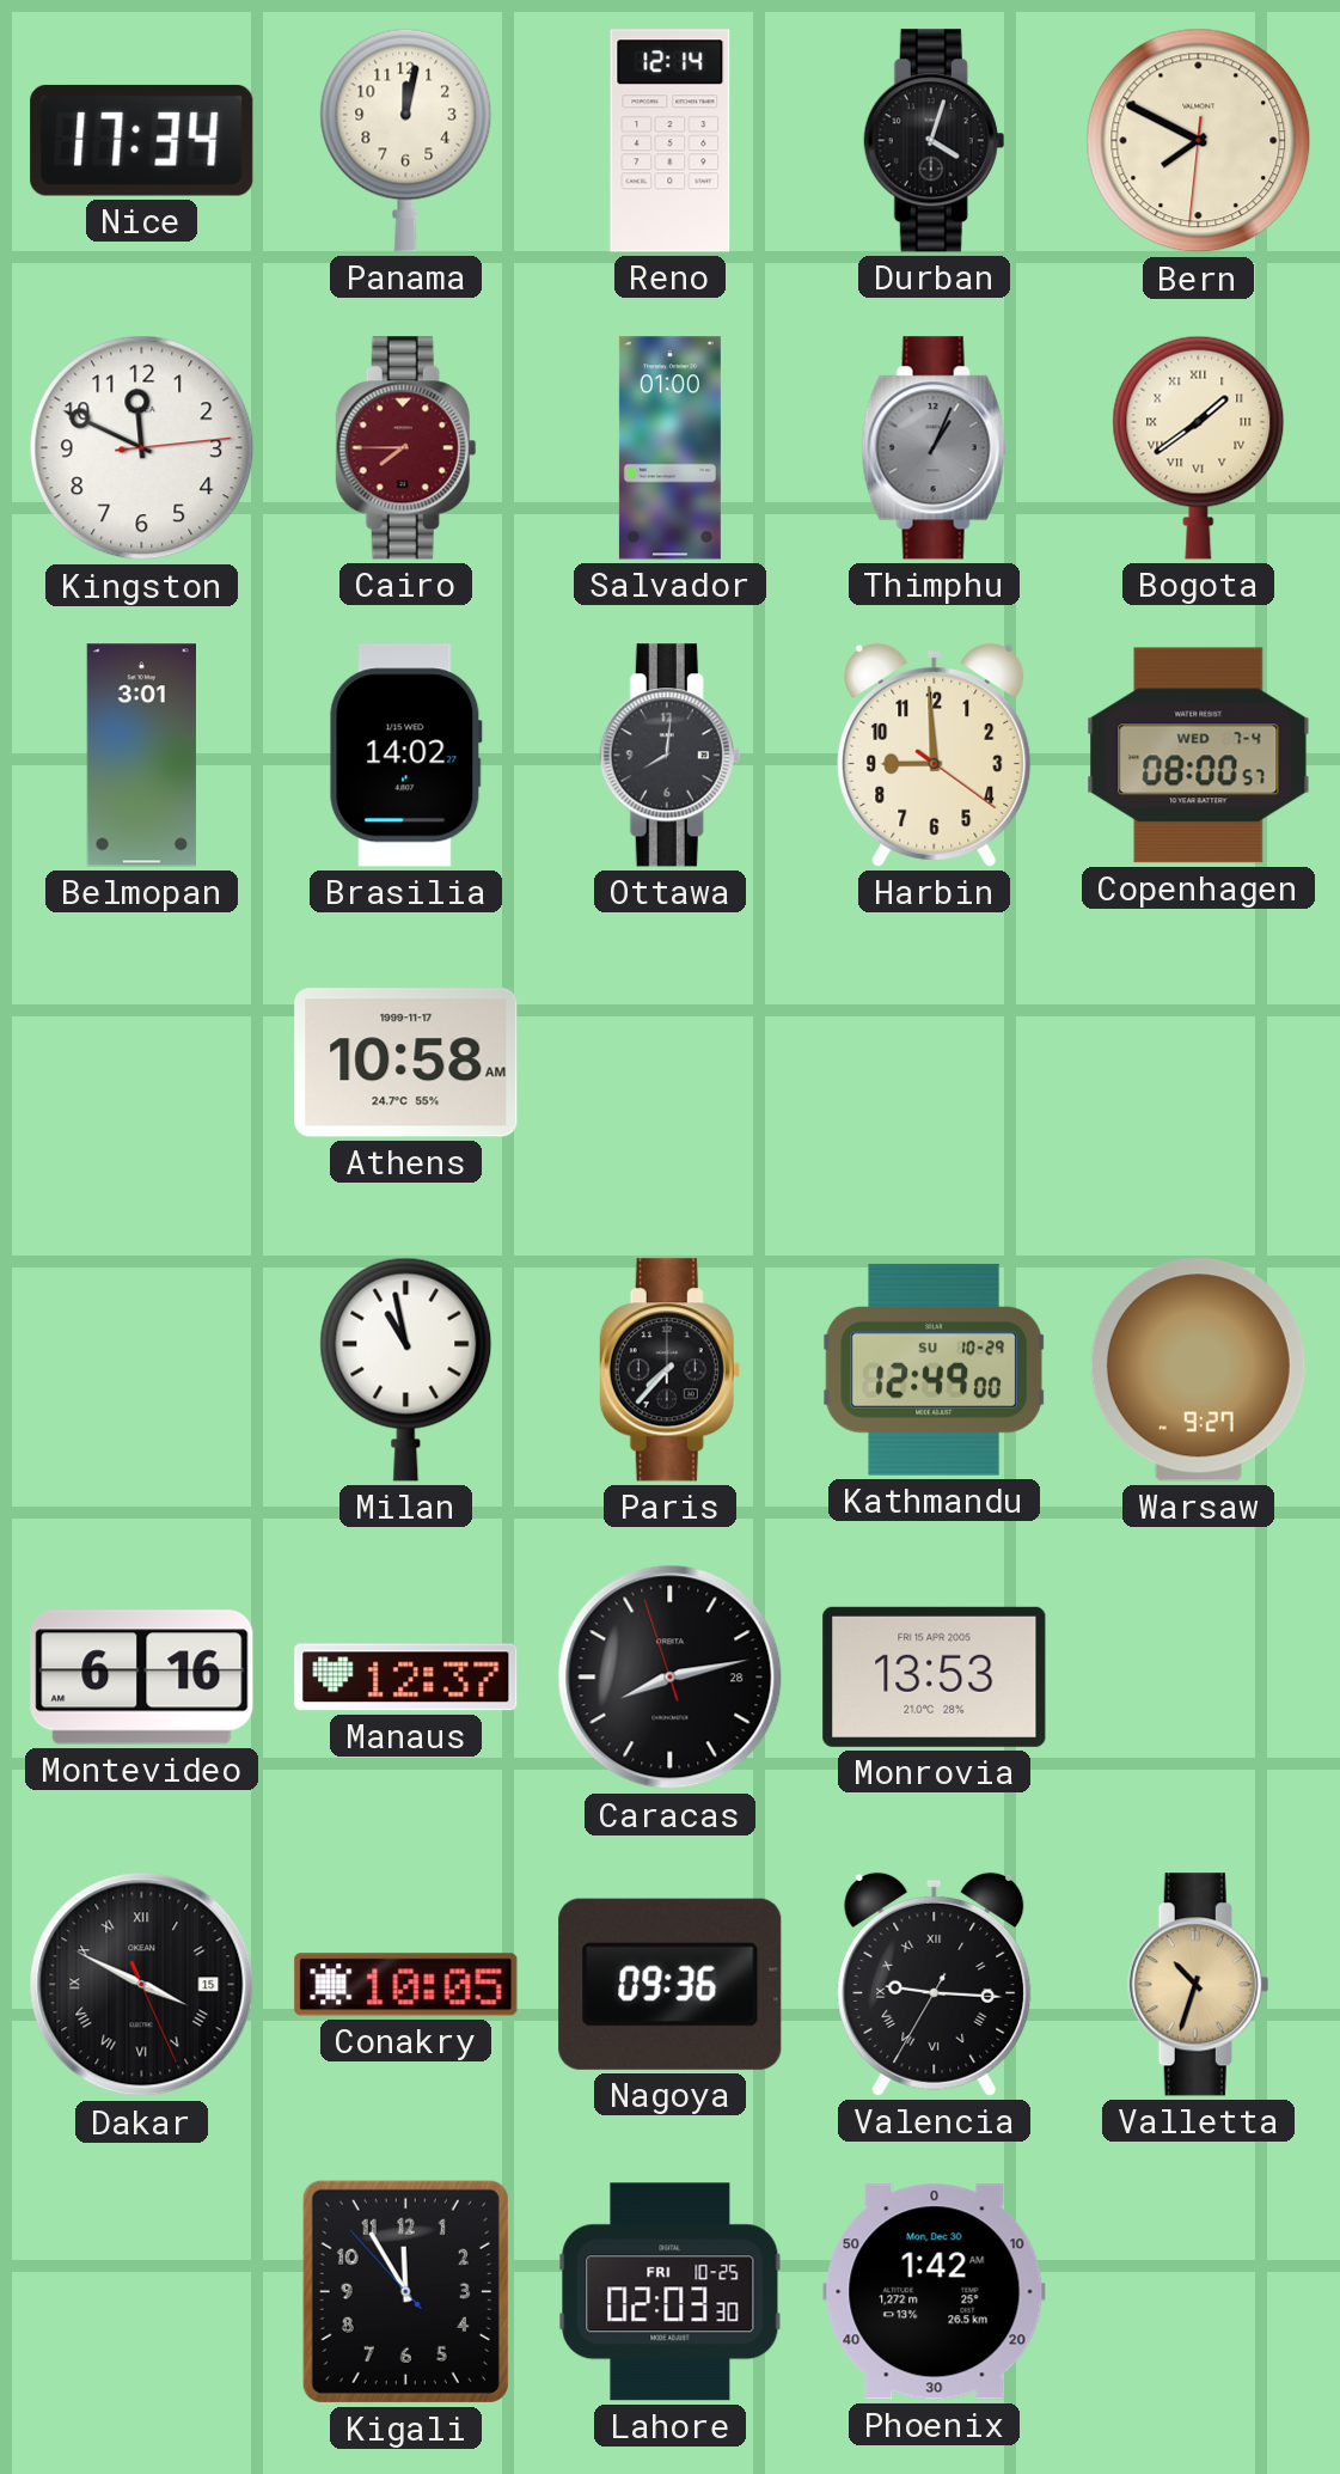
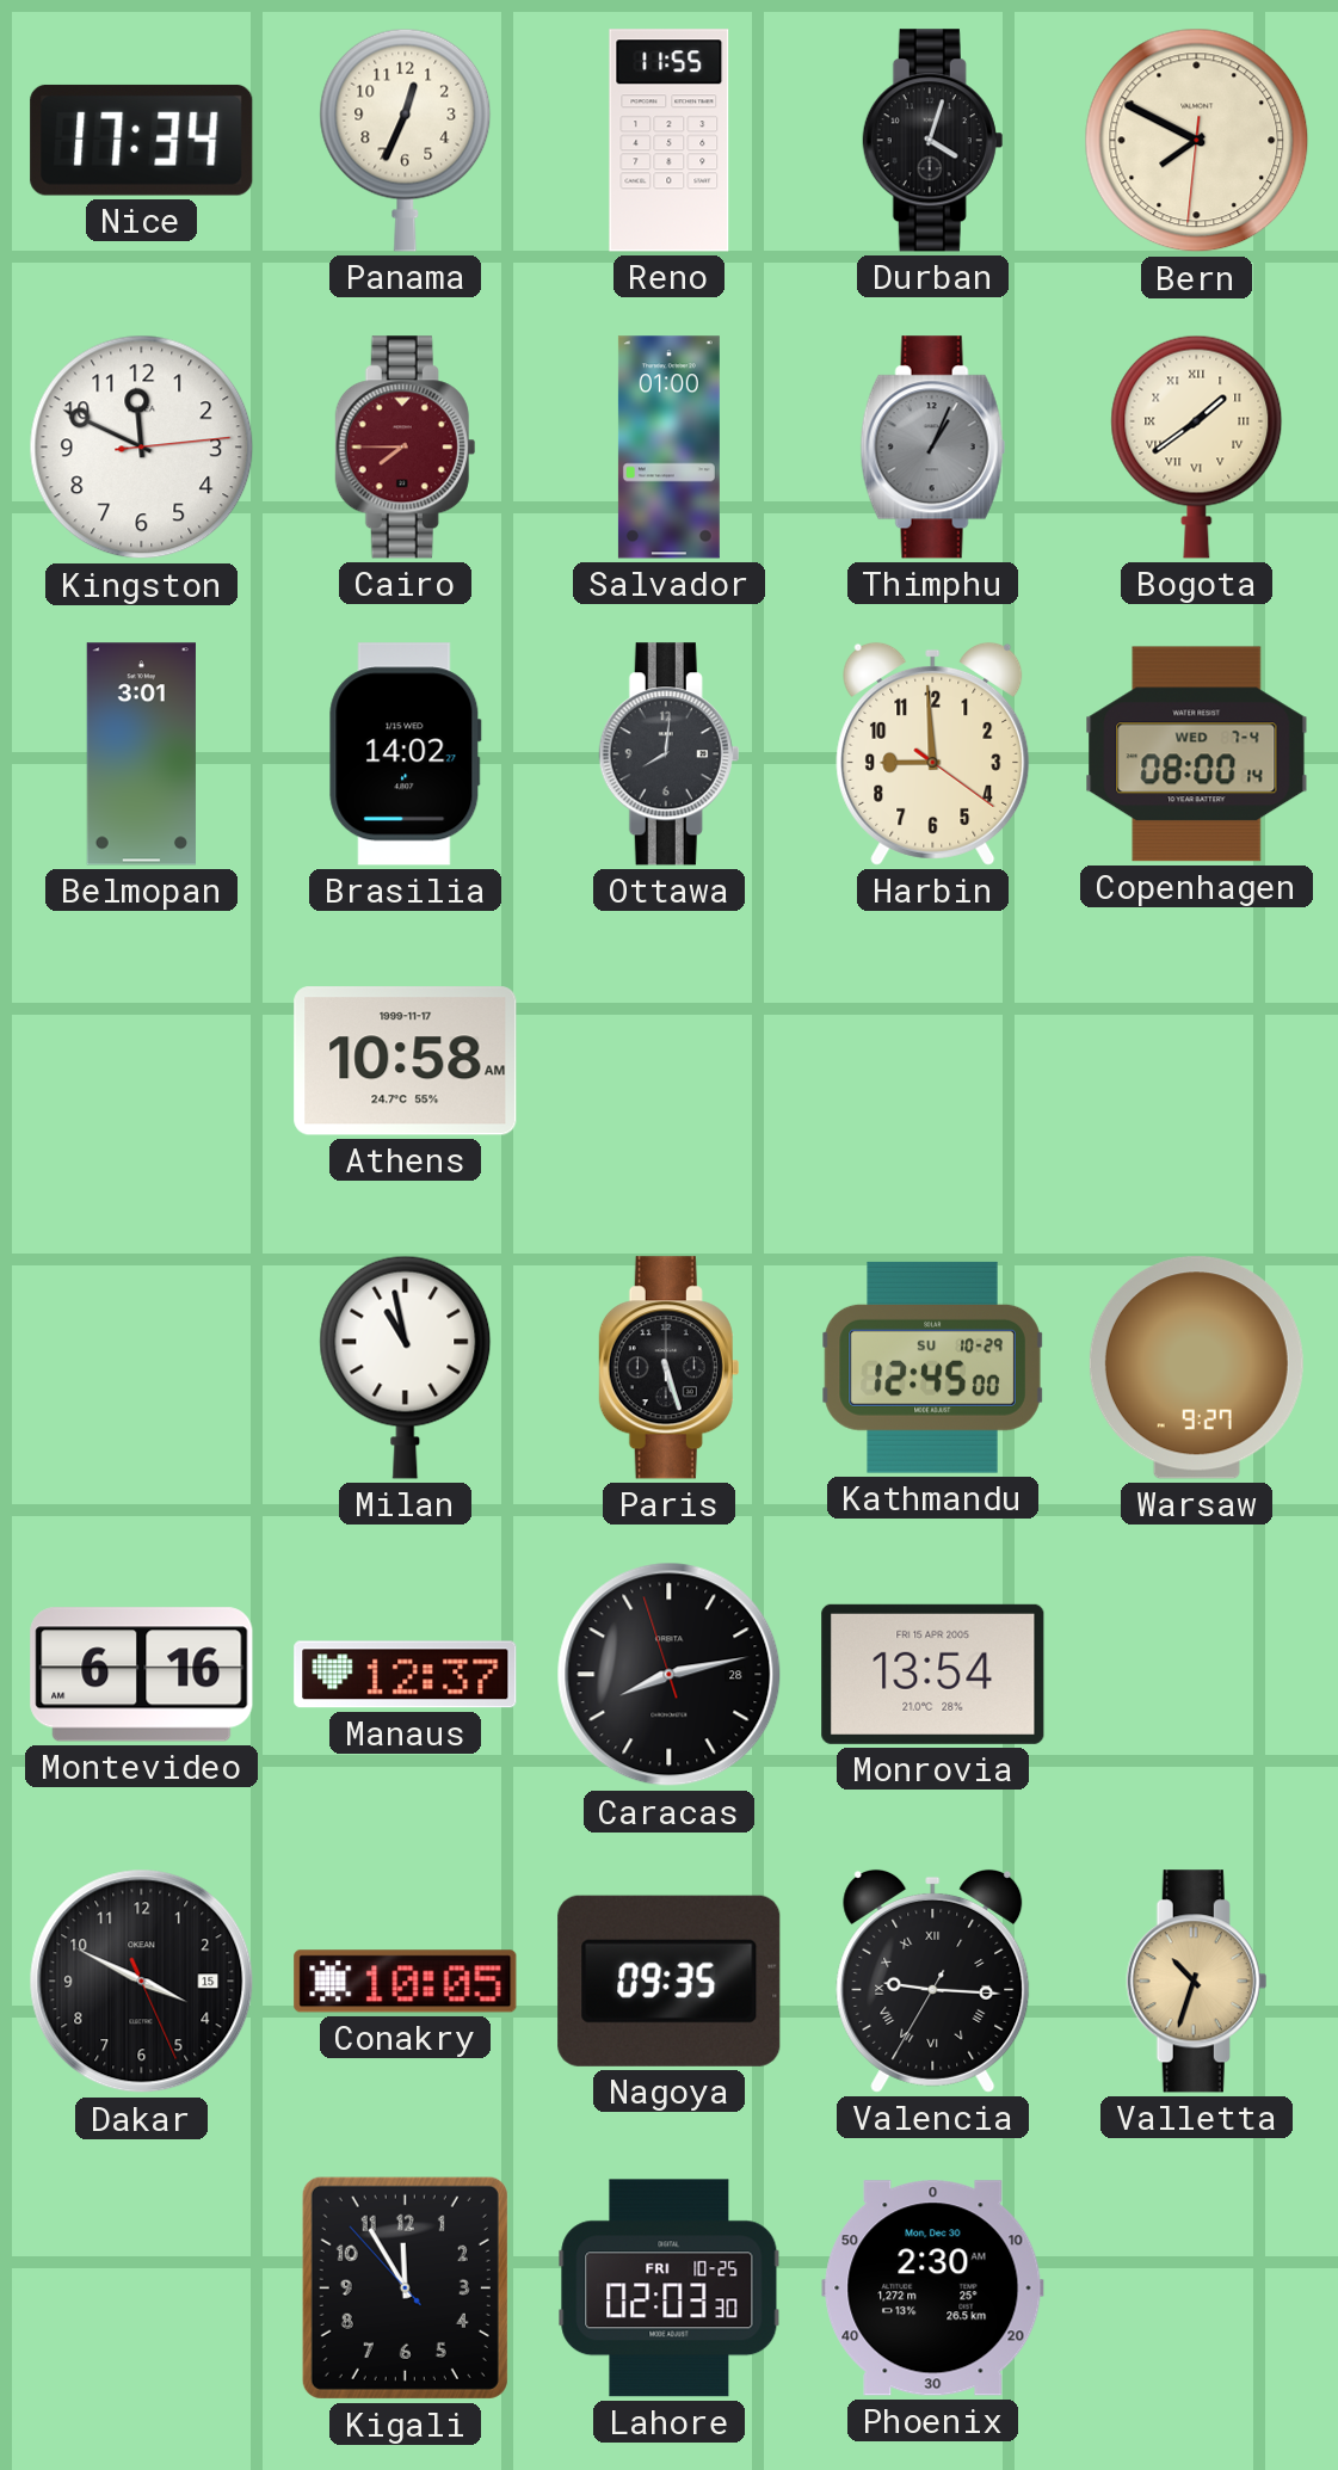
Panama: 12:02 -> 12:34
Reno: 12:14 -> 11:55
Copenhagen: 08:00:57 -> 08:00:14
Paris: 7:37 -> 5:27
Kathmandu: 12:49 -> 12:45
Monrovia: 13:53 -> 13:54
Dakar numerals: Roman -> Arabic
Nagoya: 09:36 -> 09:35
Phoenix: 1:42 -> 2:30
